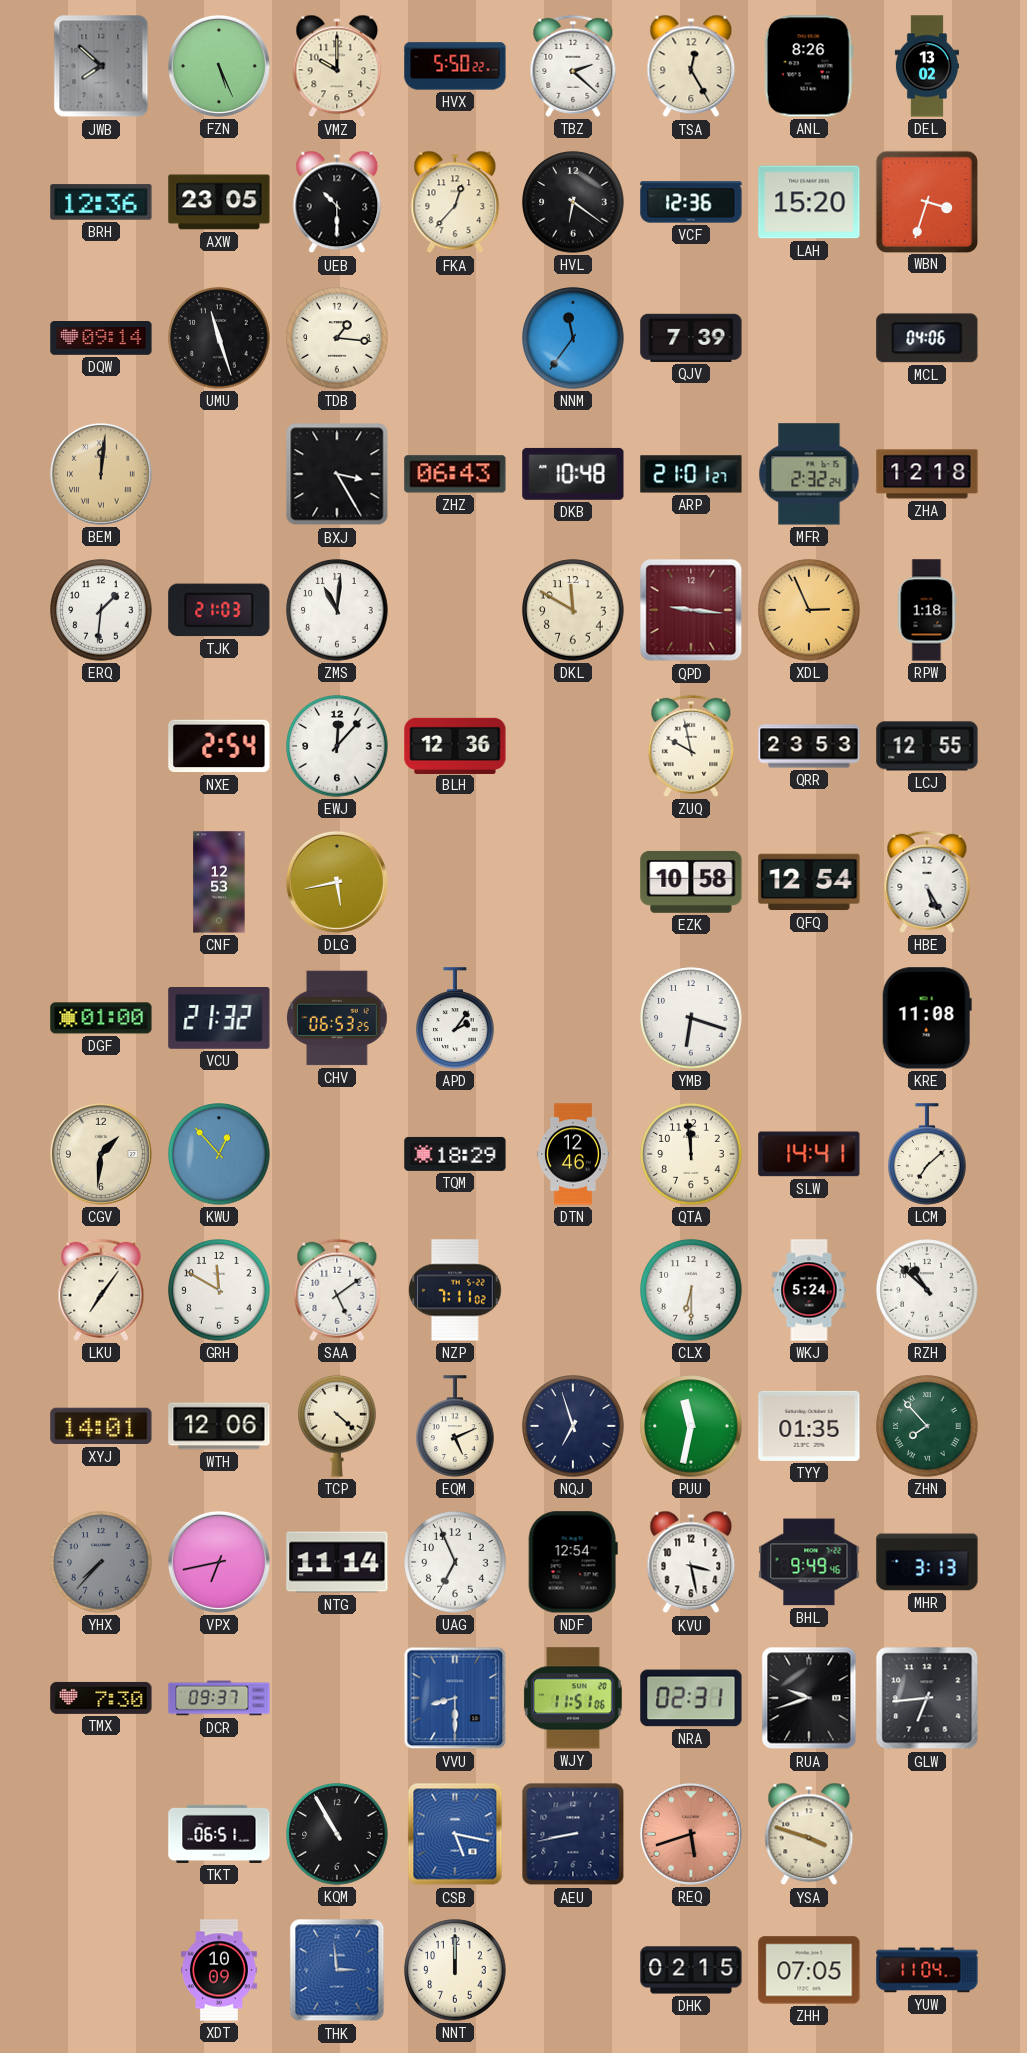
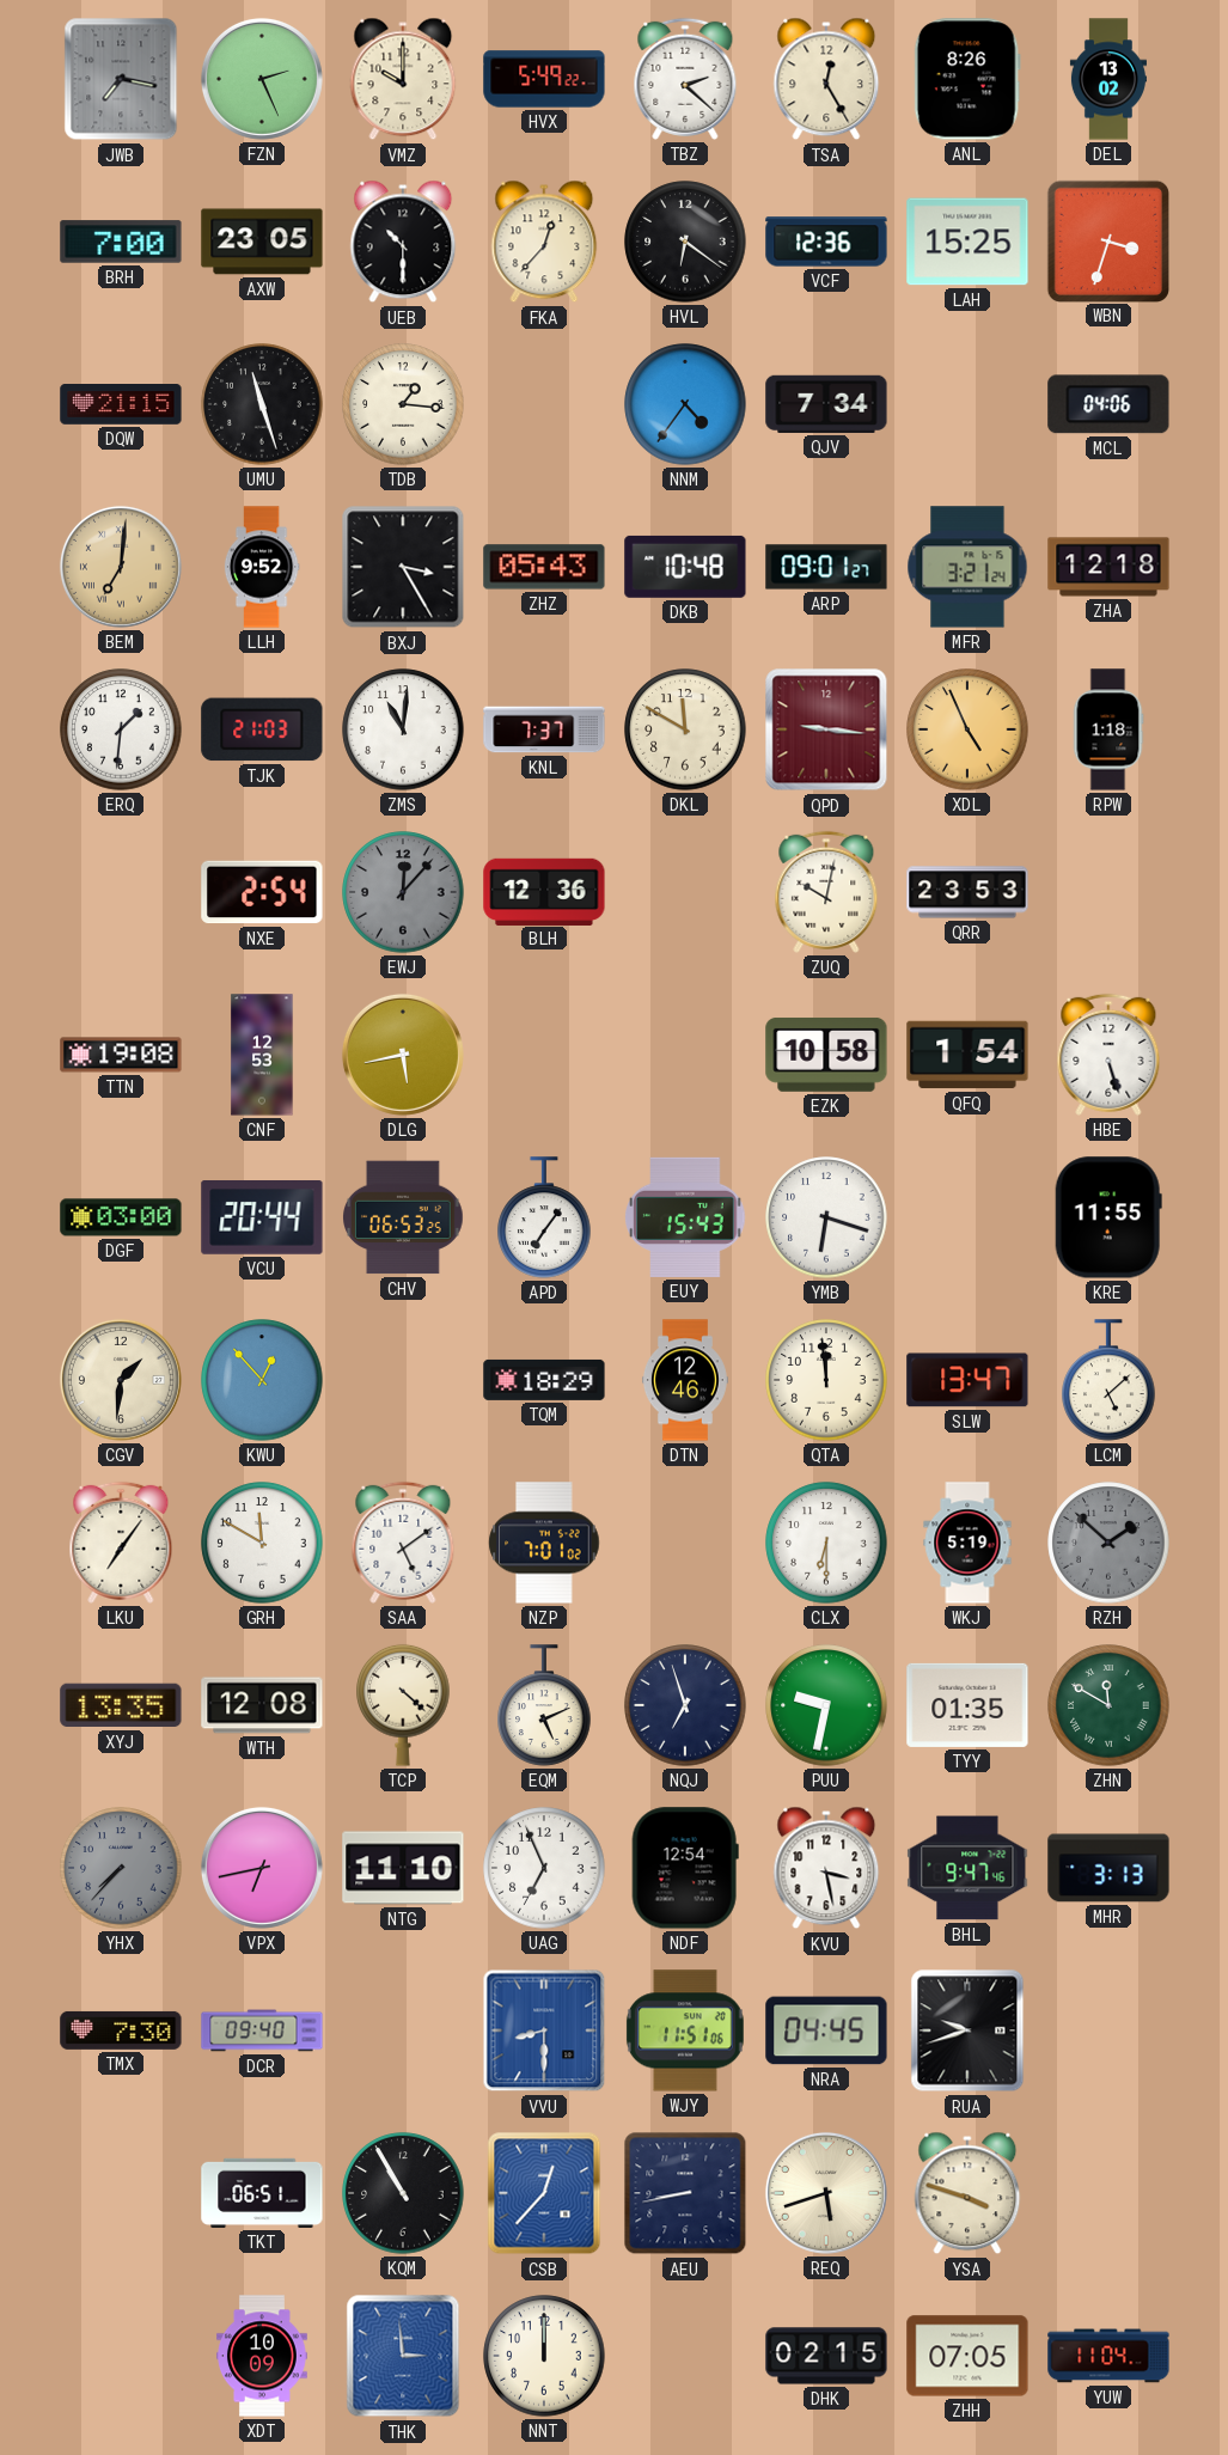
JWB: 7:52 -> 7:17
FZN: 5:26 -> 2:26
HVX: 5:50 -> 5:49
BRH: 12:36 -> 7:00
LAH: 15:20 -> 15:25
DQW: 09:14 -> 21:15
NNM: 11:36 -> 4:36
QJV: 7:39 -> 7:34
BEM: 12:01 -> 7:01
LLH: none -> 9:52
ZHZ: 06:43 -> 05:43
ARP: 21:01 -> 09:01
MFR: 2:32 -> 3:21
KNL: none -> 7:37
XDL: 2:56 -> 4:56
EWJ dial: white -> grey
ZUQ: 9:58 -> 10:02
LCJ: 12:55 -> none
TTN: none -> 19:08
QFQ: 12:54 -> 1:54
HBE: 5:25 -> 5:27
DGF: 01:00 -> 03:00
VCU: 21:32 -> 20:44
APD: 2:06 -> 7:06
EUY: none -> 15:43
KRE: 11:08 -> 11:55
SLW: 14:41 -> 13:47
LCM: 7:08 -> 5:08
NZP: 7:11 -> 7:01
WKJ: 5:24 -> 5:19
RZH: 10:52 -> 1:52
RZH dial: white -> grey
XYJ: 14:01 -> 13:35
WTH: 12:06 -> 12:08
PUU: 11:32 -> 9:32
ZHN: 7:53 -> 11:50
NTG: 11:14 -> 11:10
BHL: 9:49 -> 9:47
DCR: 09:37 -> 09:40
NRA: 02:31 -> 04:45
GLW: 6:44 -> none
CSB: 5:17 -> 12:37
REQ dial: salmon -> cream
